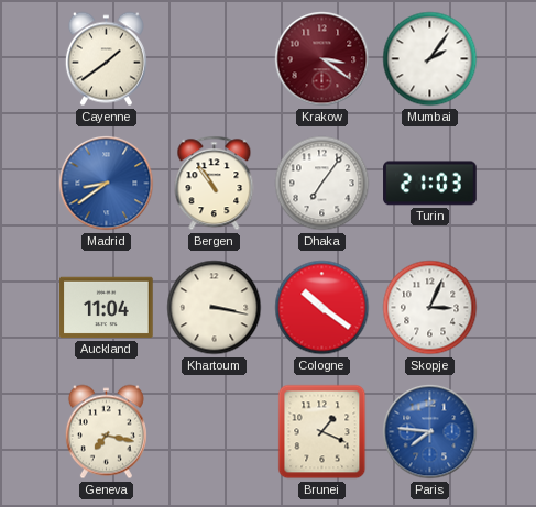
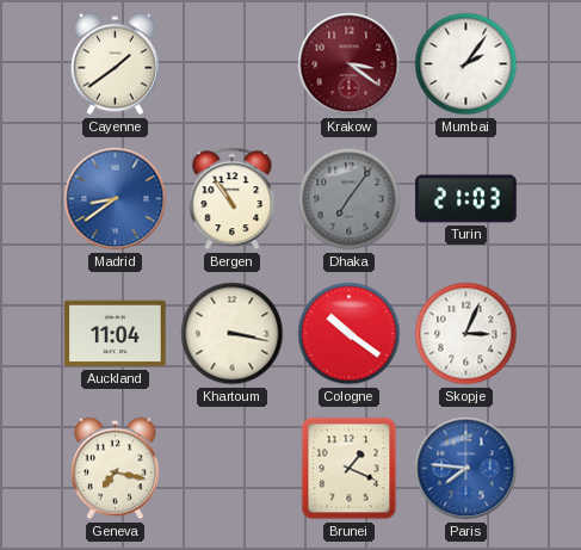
Dhaka dial: white -> grey
